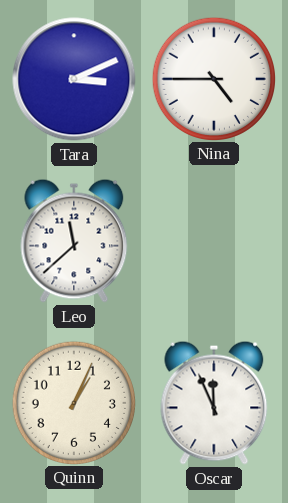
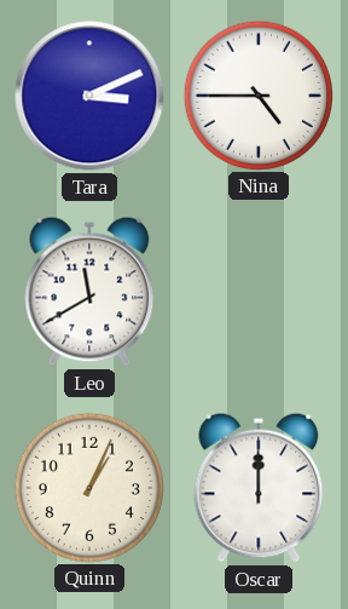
Leo: 11:38 -> 11:40
Oscar: 11:56 -> 12:00
